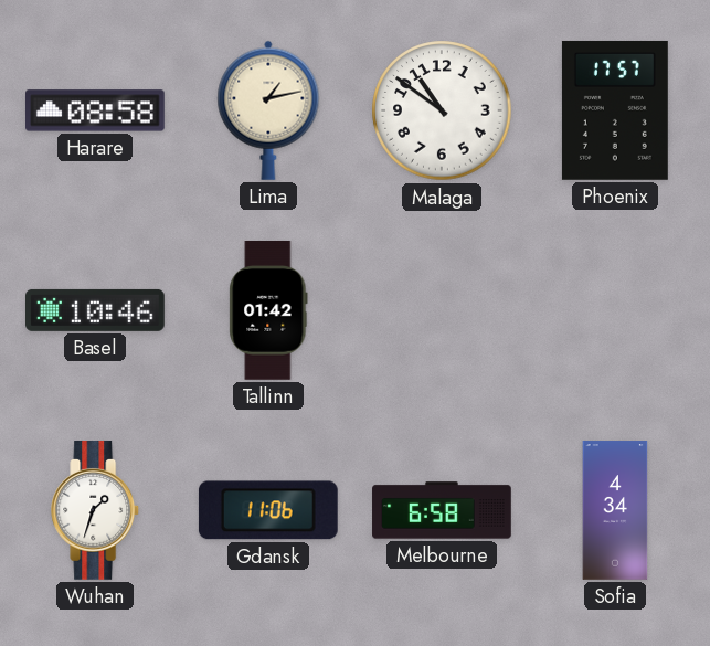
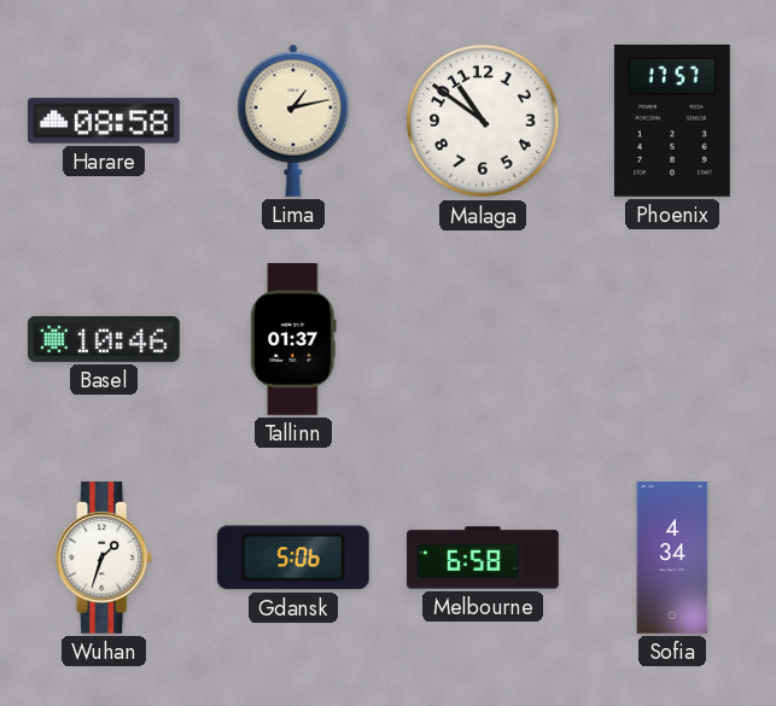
Tallinn: 01:42 -> 01:37
Gdansk: 11:06 -> 5:06
